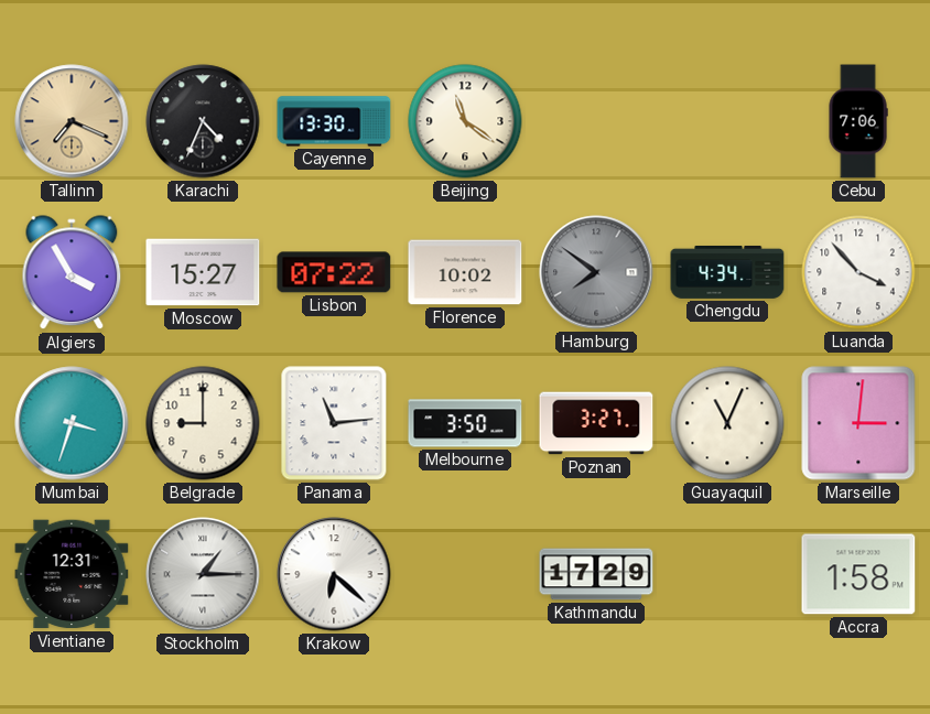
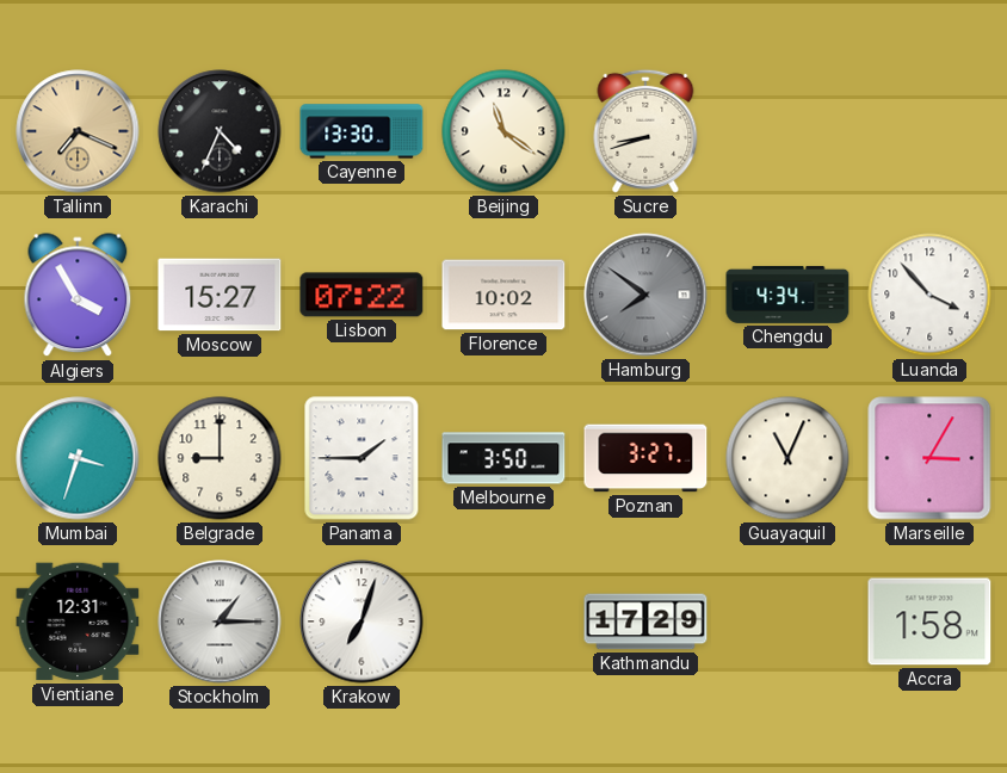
Sucre: none -> 8:42
Cebu: 7:06 -> none
Panama: 11:14 -> 1:45
Marseille: 3:01 -> 3:05
Krakow: 6:22 -> 7:03
